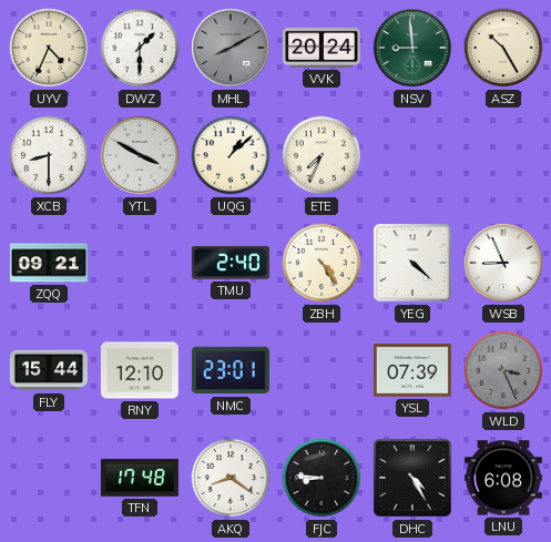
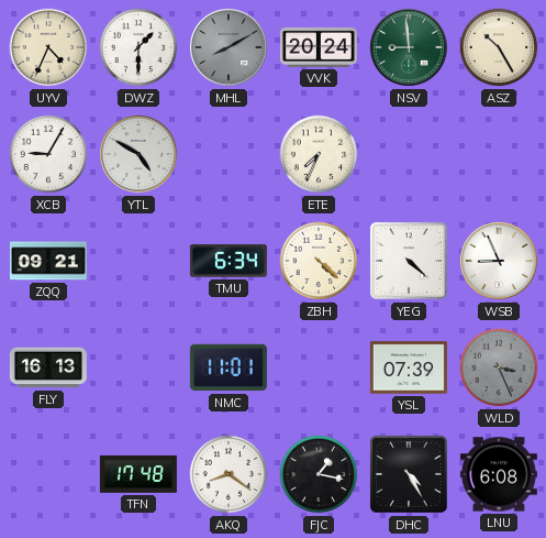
XCB: 8:30 -> 9:05
YTL: 3:50 -> 4:50
UQG: 1:08 -> none
TMU: 2:40 -> 6:34
ZBH: 4:24 -> 4:22
FLY: 15:44 -> 16:13
RNY: 12:10 -> none
NMC: 23:01 -> 11:01
FJC: 8:46 -> 1:17
